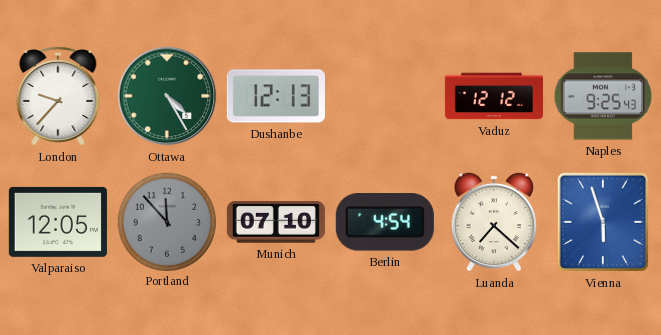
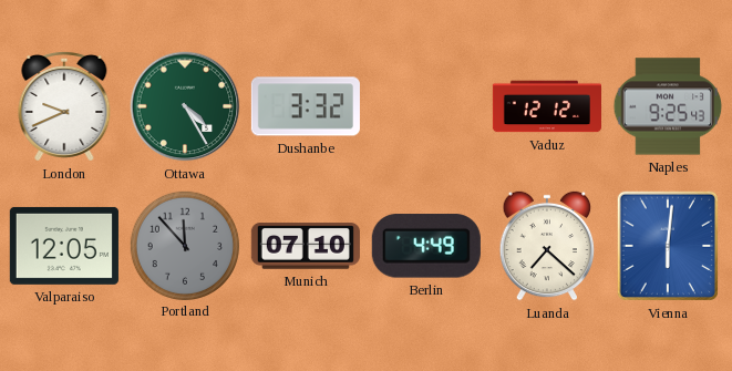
London: 9:37 -> 9:41
Dushanbe: 12:13 -> 3:32
Berlin: 4:54 -> 4:49
Vienna: 5:57 -> 6:01
